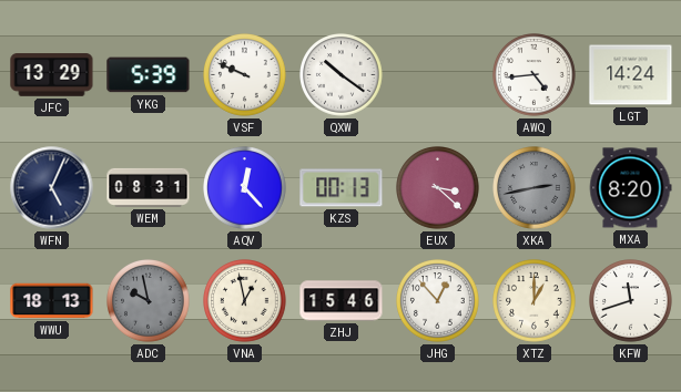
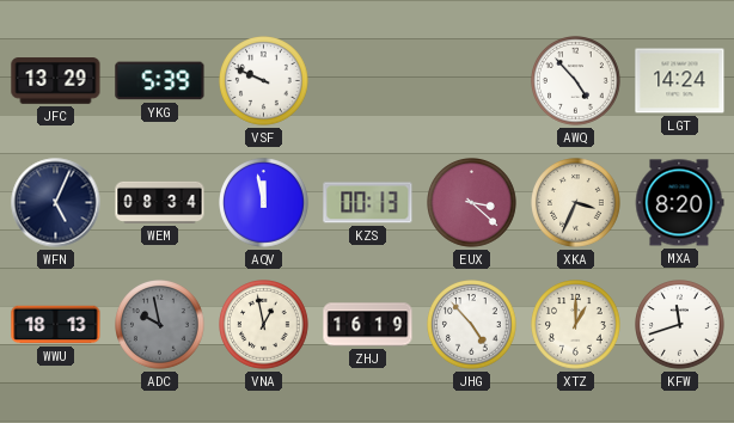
QXW: 10:21 -> none
AWQ: 4:44 -> 4:53
WEM: 08:31 -> 08:34
AQV: 12:23 -> 11:58
XKA: 2:43 -> 3:34
XKA dial: grey -> cream
ZHJ: 15:46 -> 16:19
JHG: 12:53 -> 4:53
